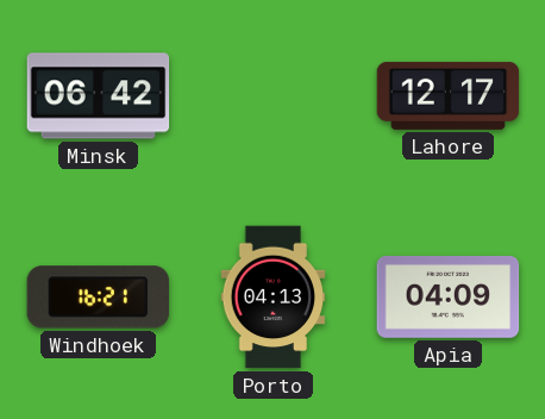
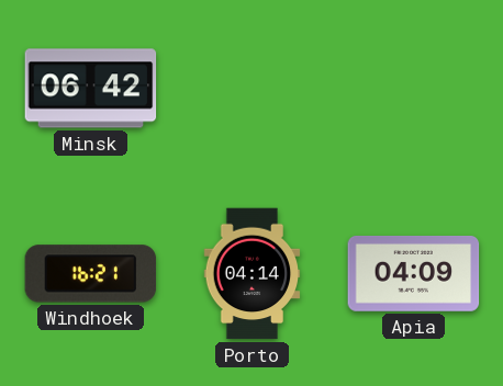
Lahore: 12:17 -> none
Porto: 04:13 -> 04:14
